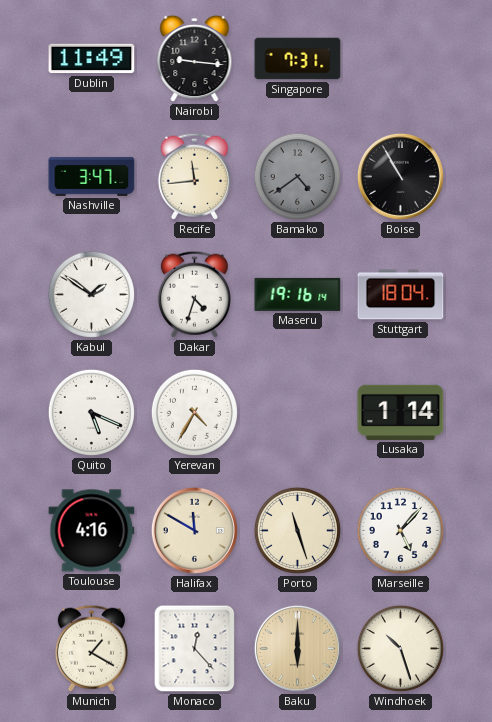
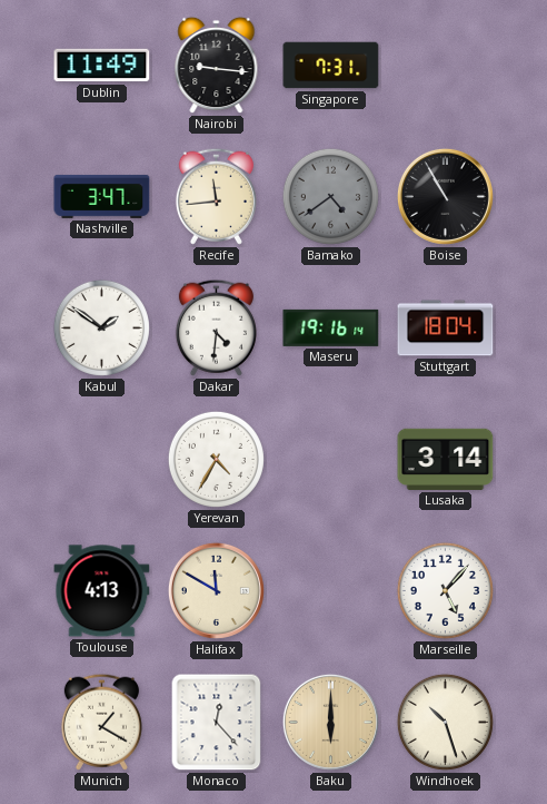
Dakar: 4:33 -> 4:31
Quito: 5:19 -> none
Lusaka: 1:14 -> 3:14
Toulouse: 4:16 -> 4:13
Porto: 11:27 -> none
